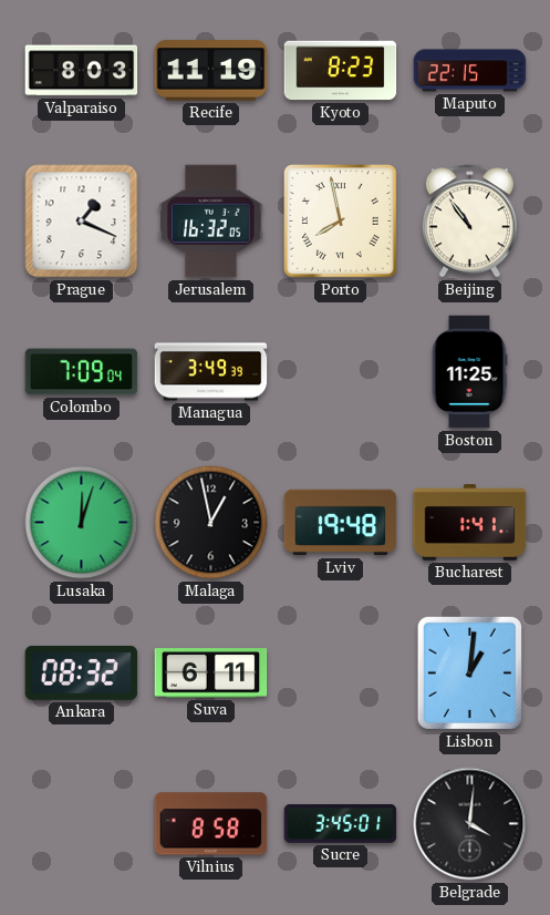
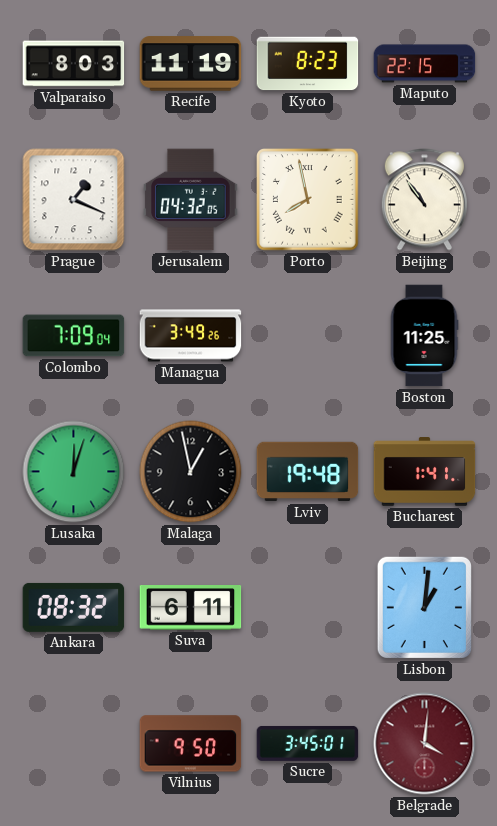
Jerusalem: 16:32 -> 04:32
Managua: 3:49:39 -> 3:49:26
Vilnius: 8:58 -> 9:50
Belgrade dial: black -> burgundy
